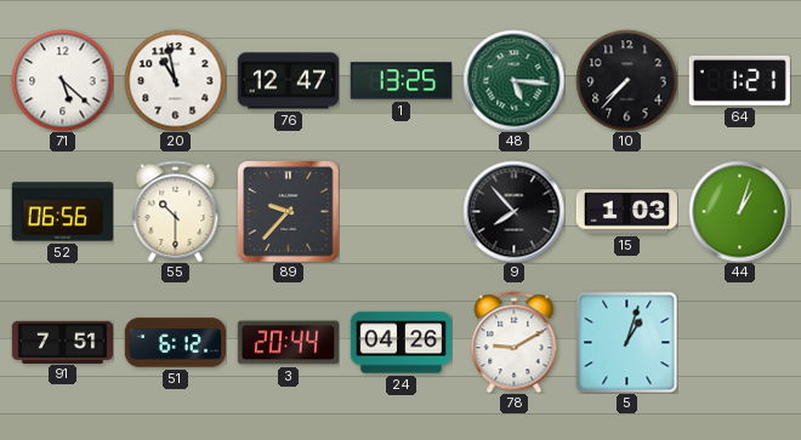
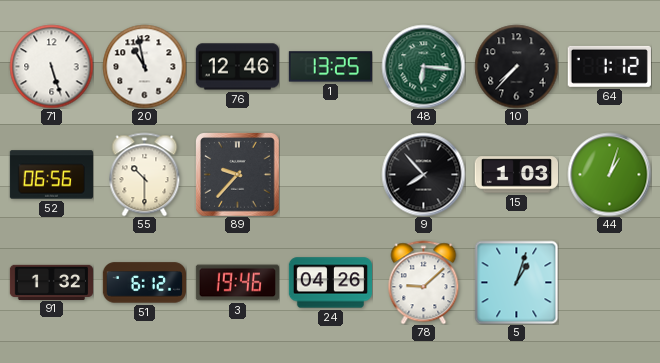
71: 5:22 -> 5:27
76: 12:47 -> 12:46
48: 5:16 -> 6:16
64: 1:21 -> 1:12
91: 7:51 -> 1:32
3: 20:44 -> 19:46
78: 9:10 -> 9:08
